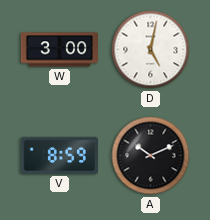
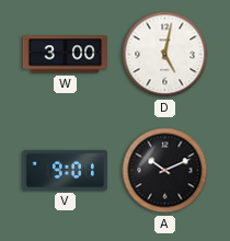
V: 8:59 -> 9:01
